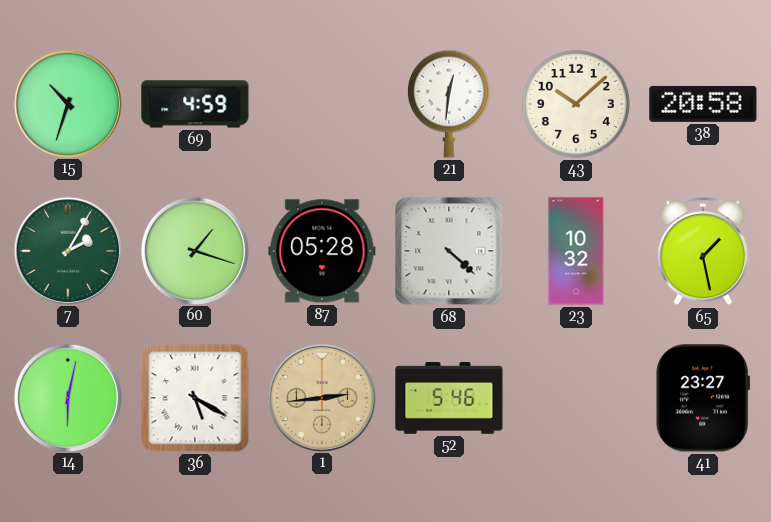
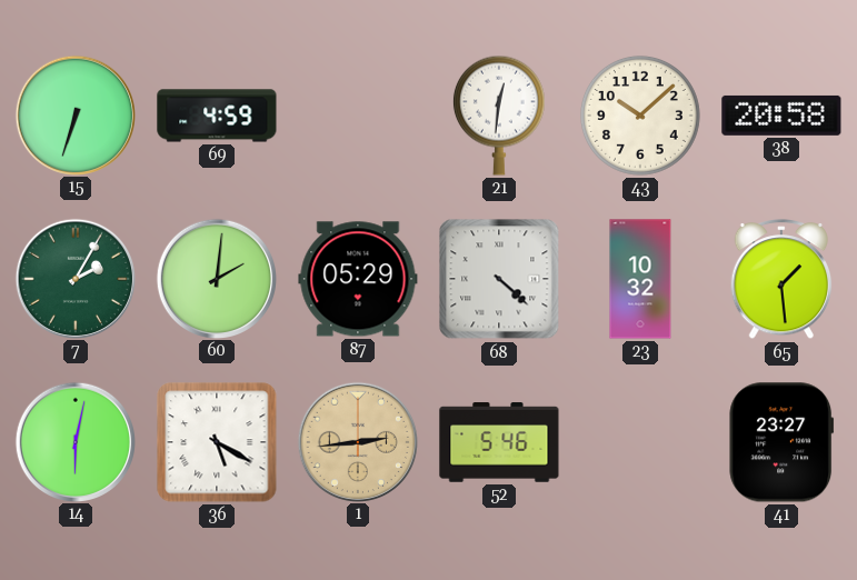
15: 10:33 -> 6:33
60: 1:18 -> 2:01
87: 05:28 -> 05:29
65: 1:28 -> 1:29
